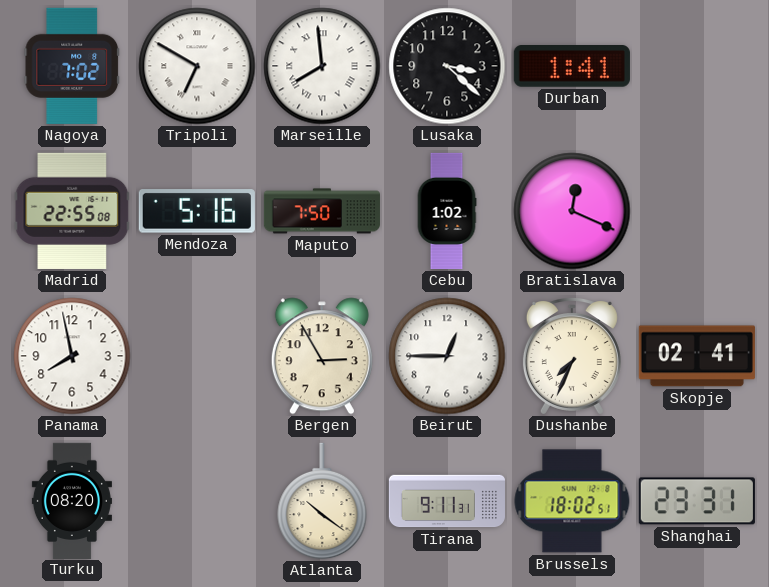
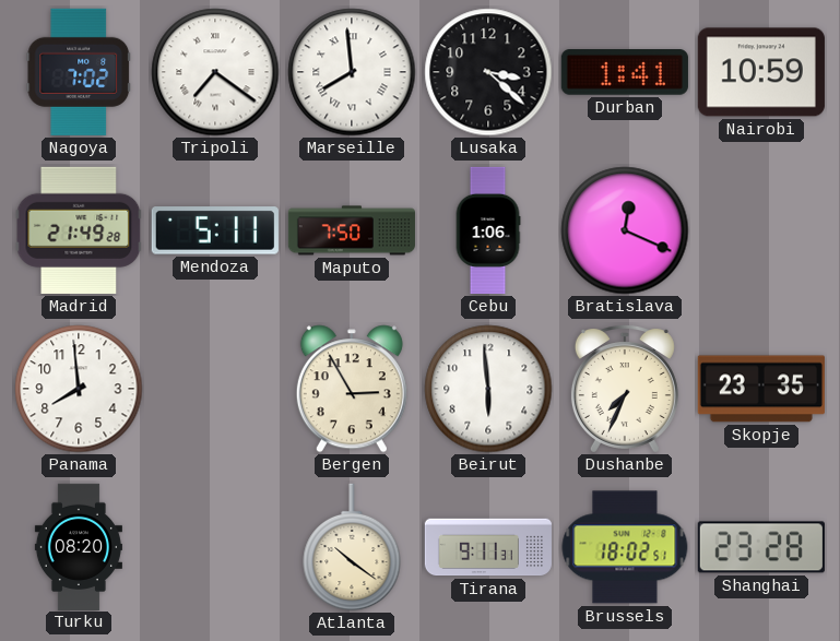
Tripoli: 6:50 -> 7:21
Nairobi: none -> 10:59
Madrid: 22:55 -> 21:49
Mendoza: 5:16 -> 5:11
Cebu: 1:02 -> 1:06
Panama: 7:58 -> 7:59
Beirut: 12:45 -> 5:59
Skopje: 02:41 -> 23:35
Shanghai: 23:31 -> 23:28
